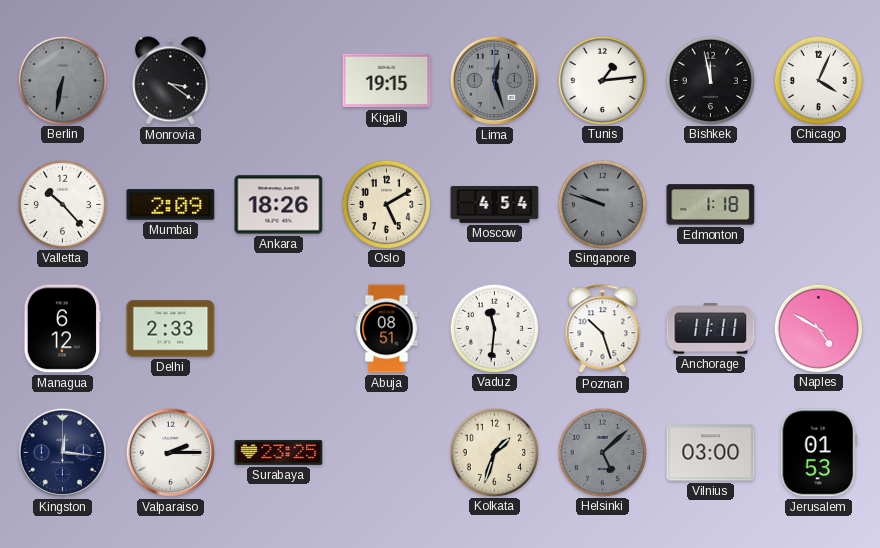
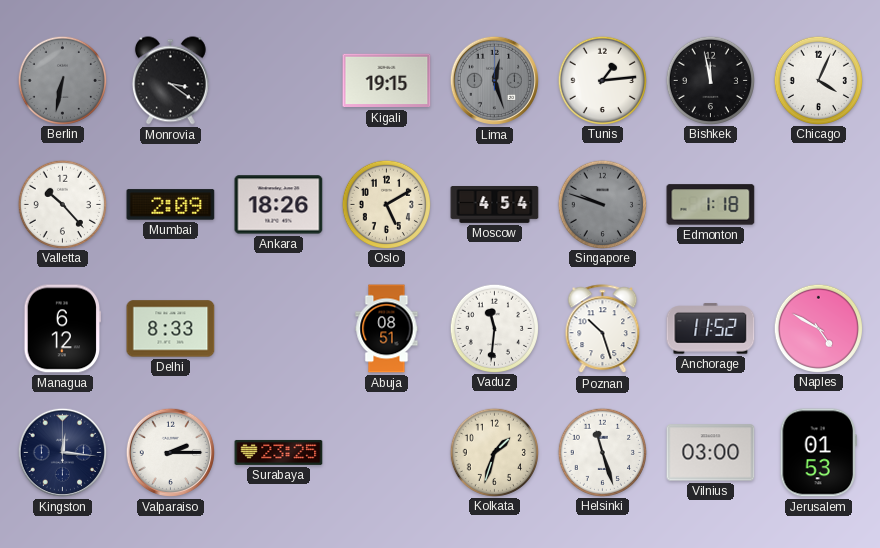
Delhi: 2:33 -> 8:33
Anchorage: 11:11 -> 11:52
Helsinki: 5:08 -> 11:27
Helsinki dial: grey -> white
